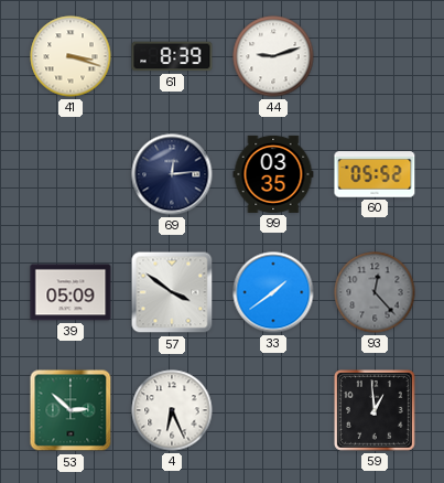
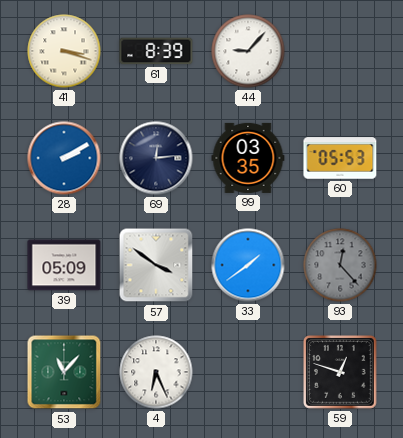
44: 9:12 -> 9:07
28: none -> 2:10
60: 05:52 -> 05:53
53: 2:52 -> 11:07
59: 12:59 -> 12:48
